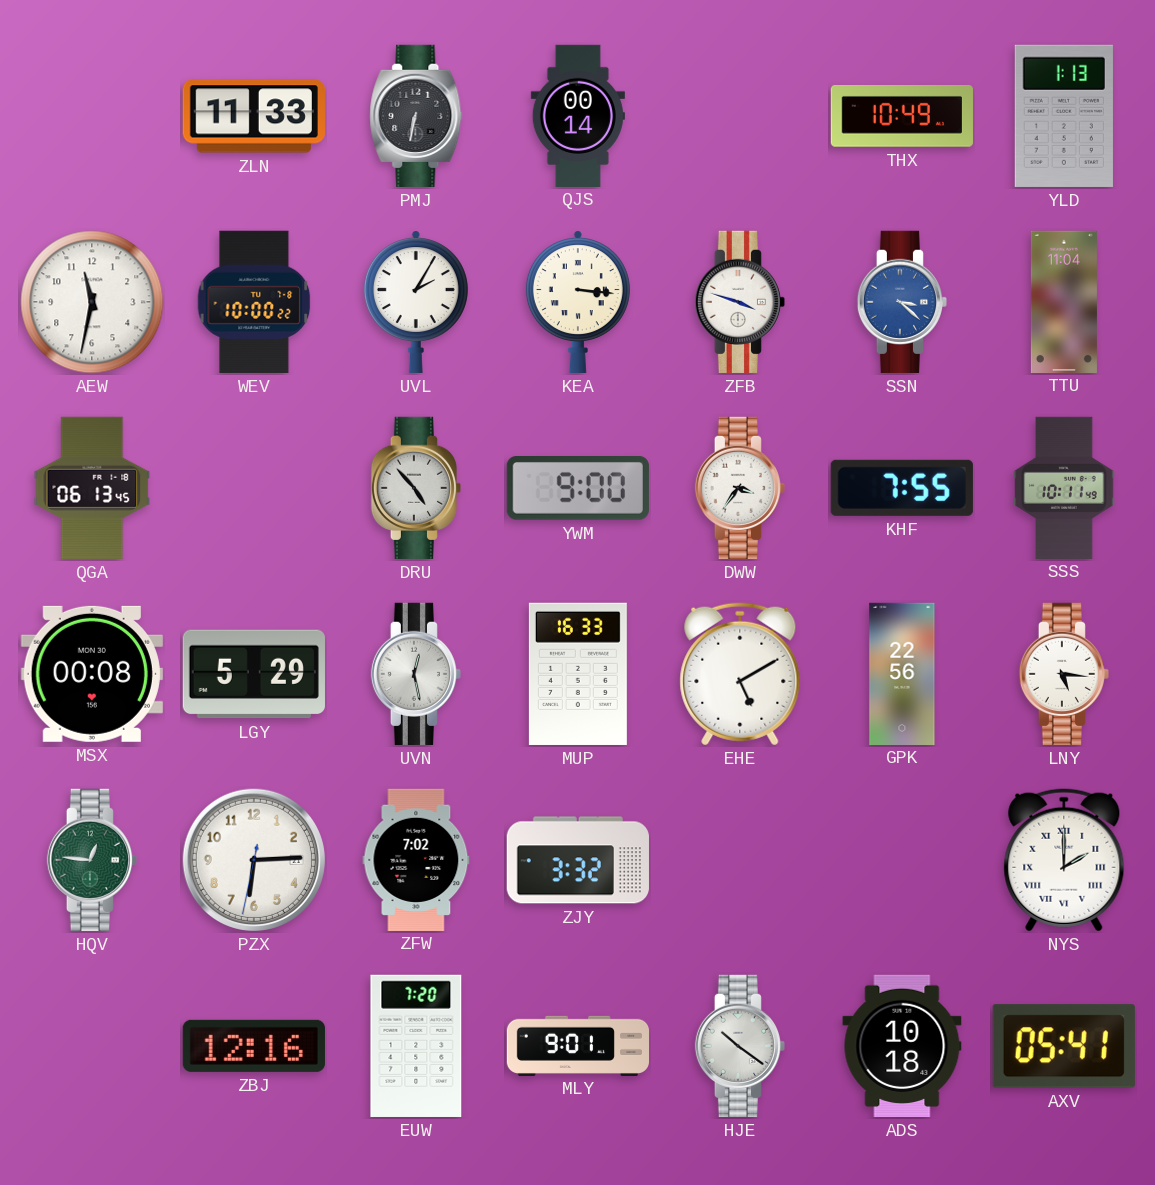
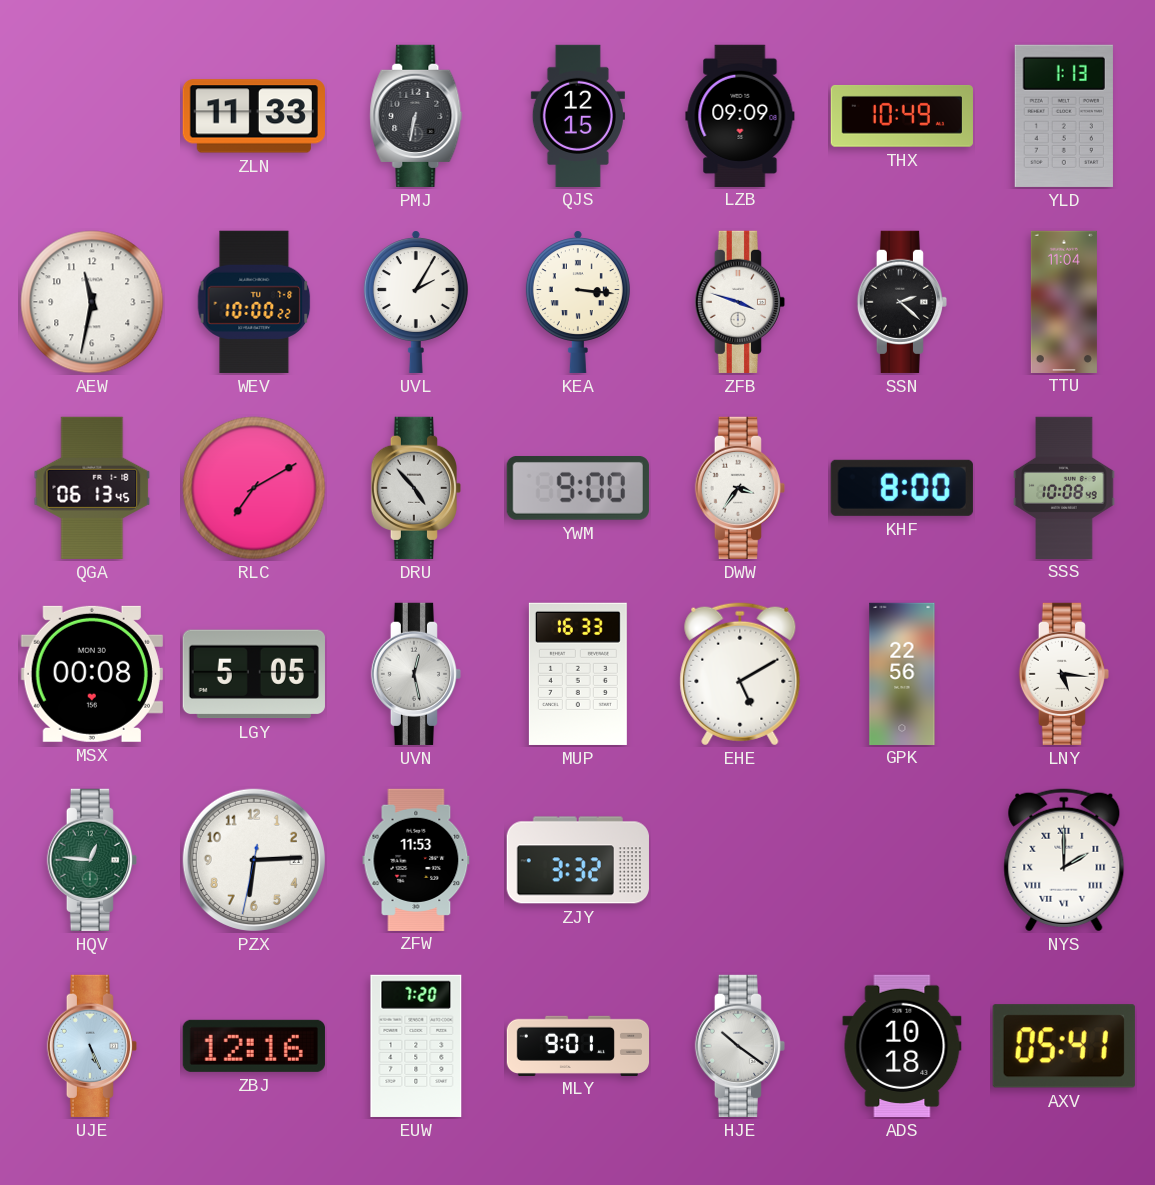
QJS: 00:14 -> 12:15
LZB: none -> 09:09
SSN: 3:22 -> 2:22
SSN dial: blue -> black
RLC: none -> 7:10
KHF: 7:55 -> 8:00
SSS: 10:11 -> 10:08
LGY: 5:29 -> 5:05
ZFW: 7:02 -> 11:53
UJE: none -> 5:26
